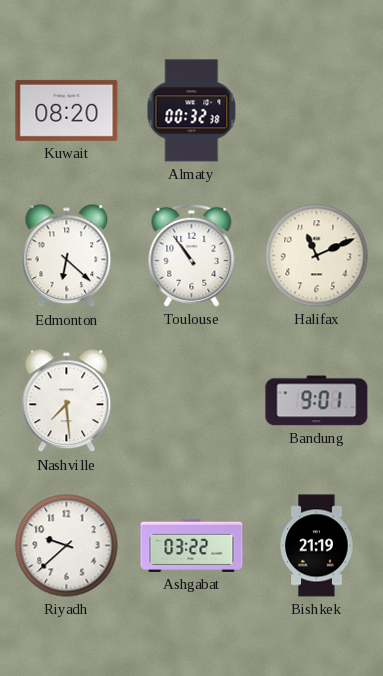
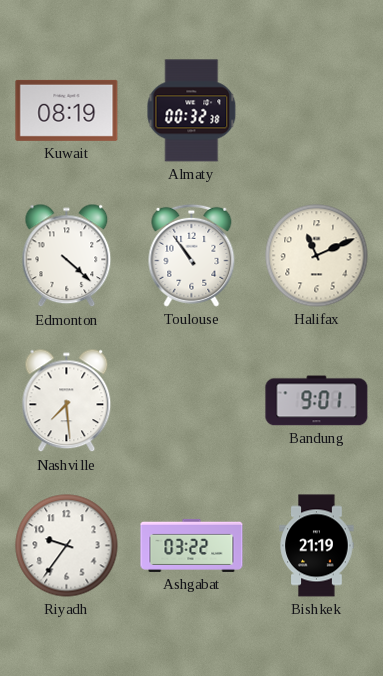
Kuwait: 08:20 -> 08:19
Edmonton: 6:22 -> 4:22
Riyadh: 9:38 -> 9:36
